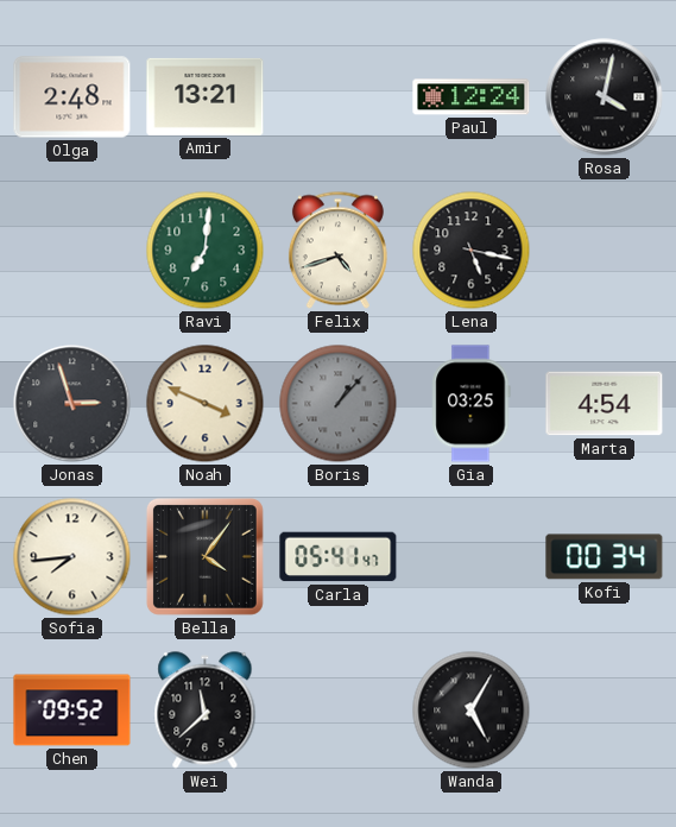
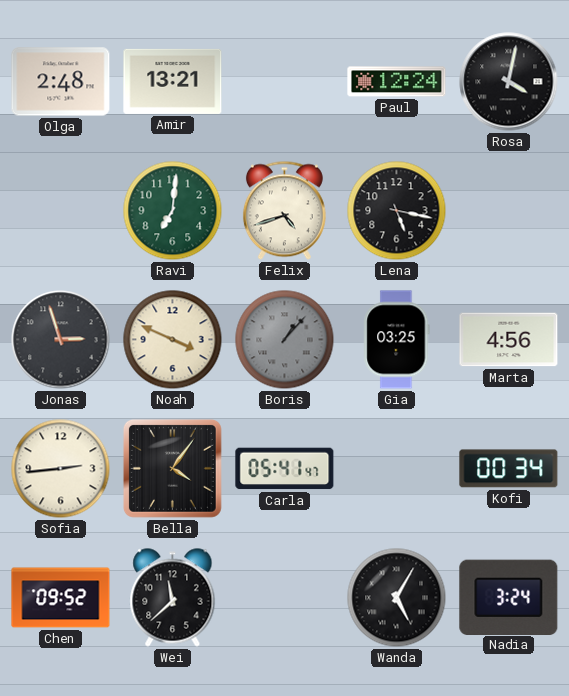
Marta: 4:54 -> 4:56
Sofia: 7:44 -> 2:44
Nadia: none -> 3:24
